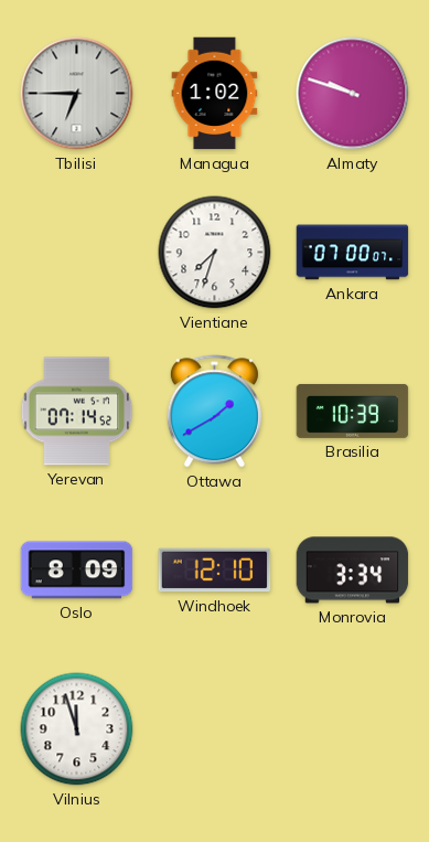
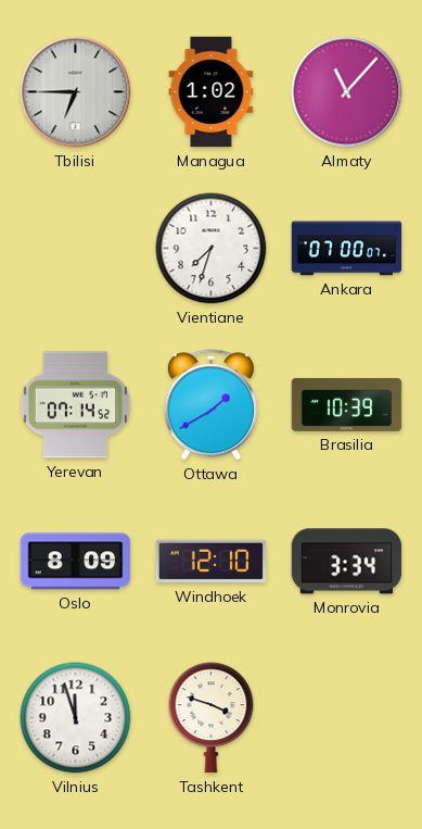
Almaty: 9:48 -> 11:07
Tashkent: none -> 3:48
